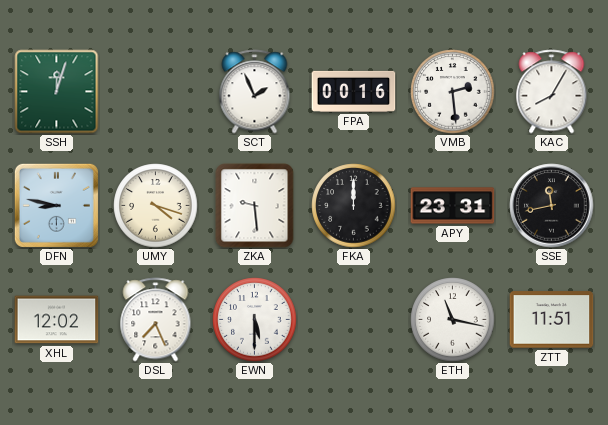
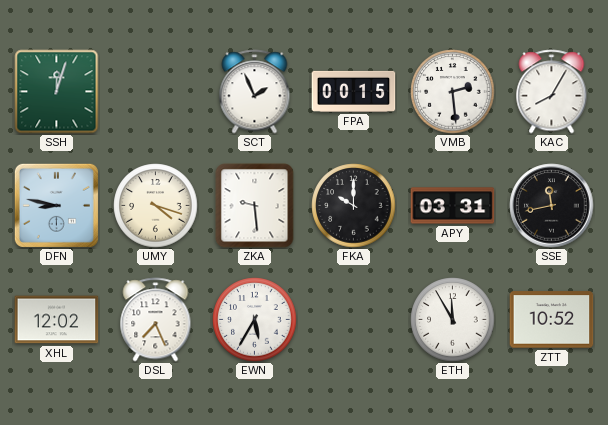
FPA: 00:16 -> 00:15
FKA: 12:00 -> 10:00
APY: 23:31 -> 03:31
EWN: 5:30 -> 5:35
ETH: 11:17 -> 11:55
ZTT: 11:51 -> 10:52
